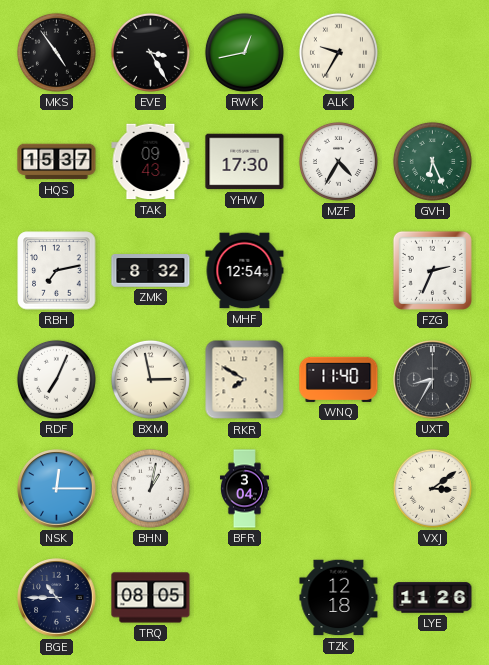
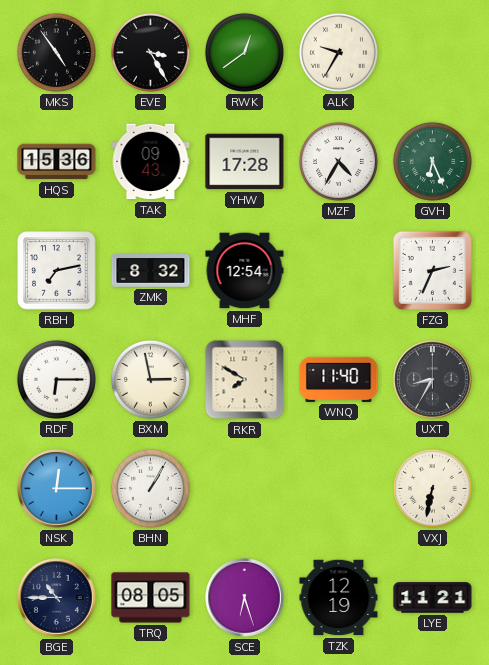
RWK: 12:43 -> 12:39
HQS: 15:37 -> 15:36
YHW: 17:30 -> 17:28
RDF: 7:04 -> 6:15
BHN: 1:02 -> 1:05
BFR: 3:04 -> none
VXJ: 3:09 -> 6:32
SCE: none -> 6:27
TZK: 12:18 -> 12:19
LYE: 11:26 -> 11:21
